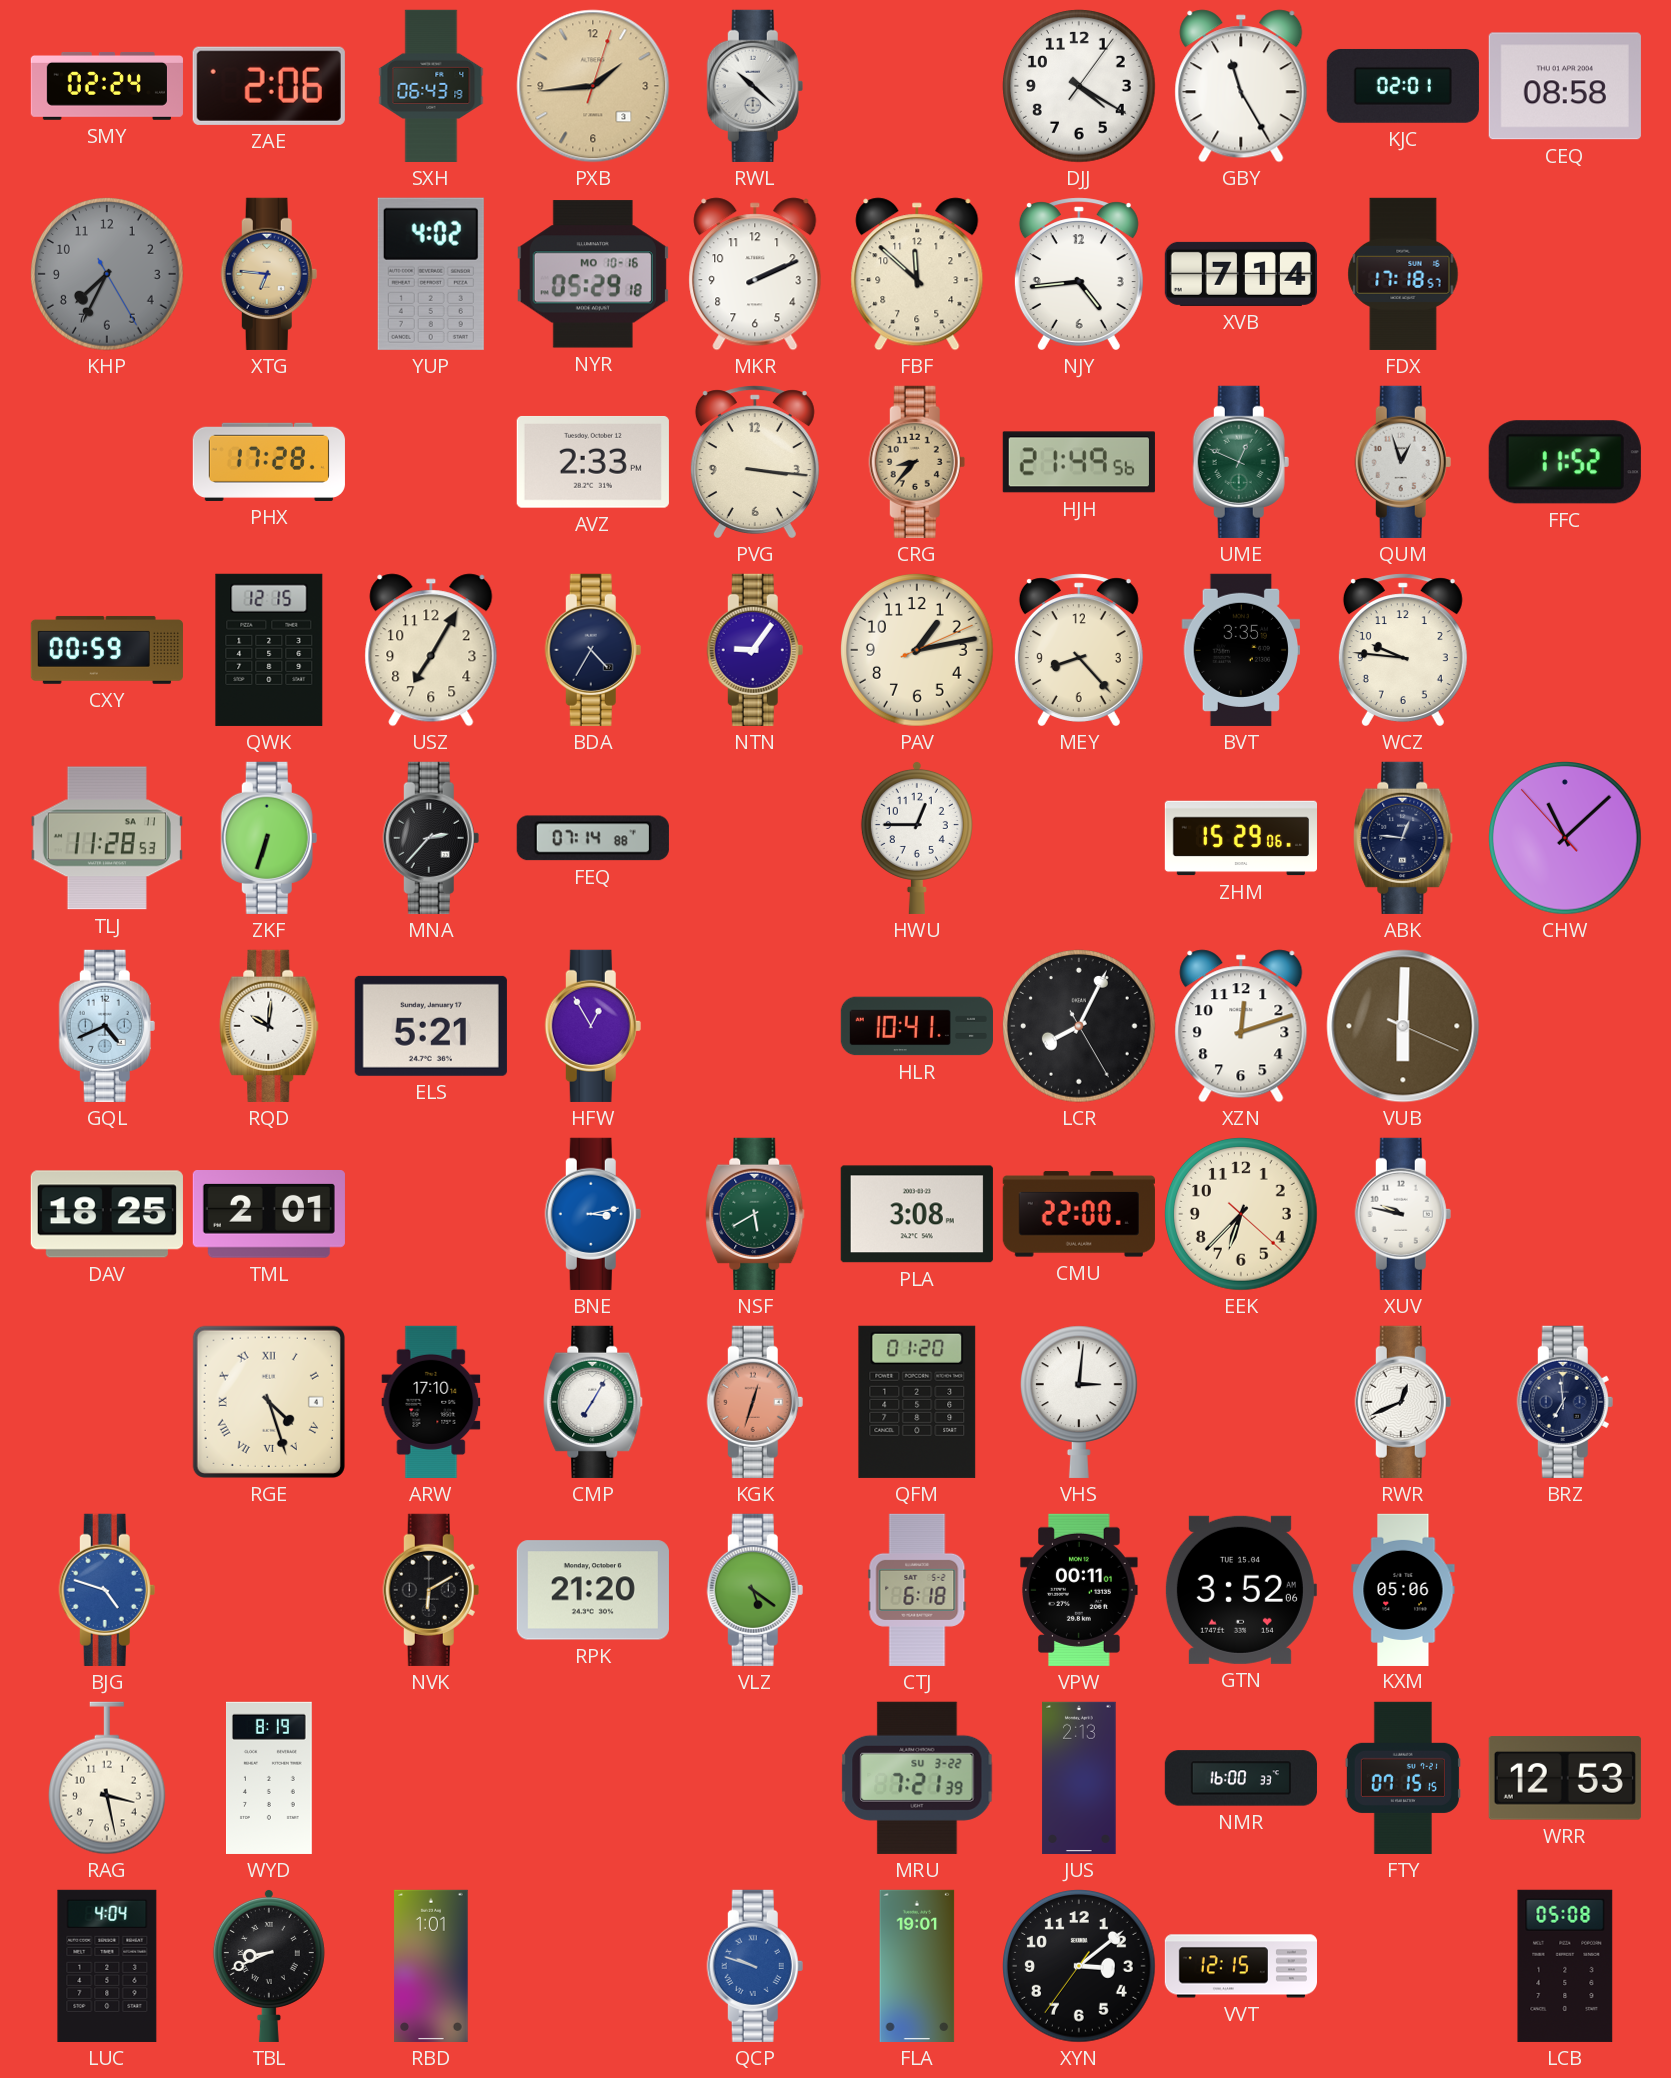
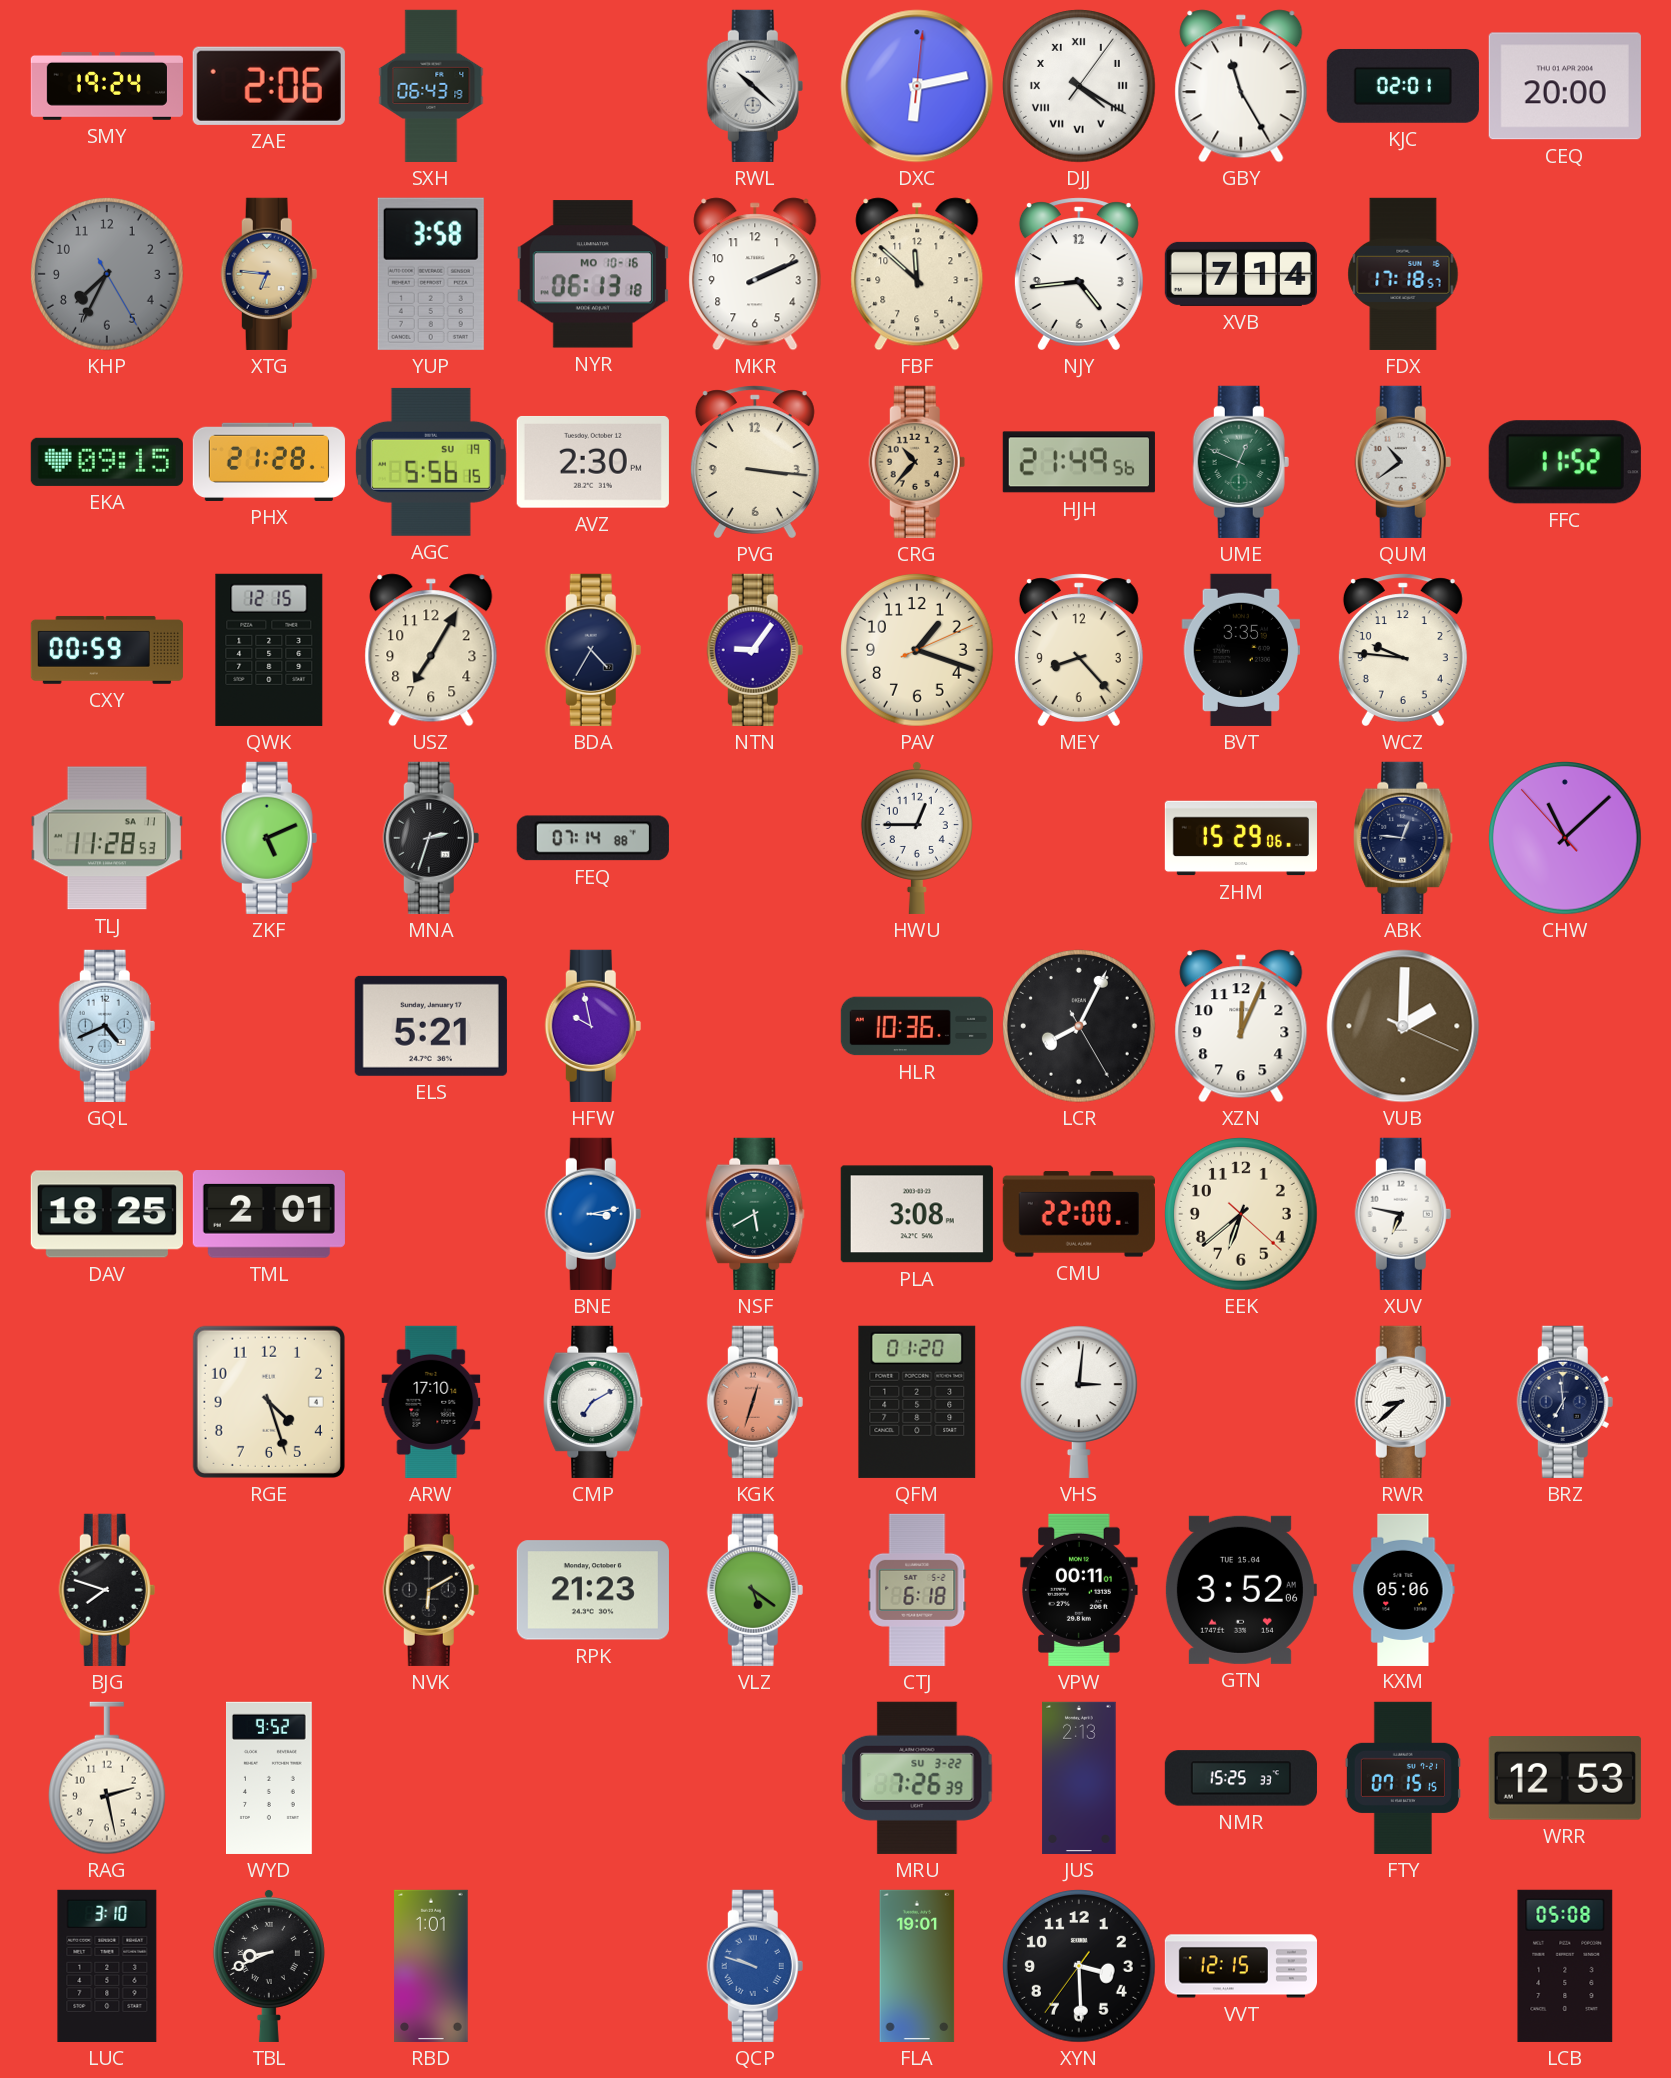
SMY: 02:24 -> 19:24
PXB: 1:44 -> none
DXC: none -> 6:13
DJJ numerals: Arabic -> Roman
CEQ: 08:58 -> 20:00
YUP: 4:02 -> 3:58
NYR: 05:29 -> 06:13
EKA: none -> 09:15
PHX: 17:28 -> 21:28
AGC: none -> 5:56
AVZ: 2:33 -> 2:30
CRG: 8:37 -> 10:37
QUM: 12:57 -> 10:39
PAV: 1:13 -> 1:18
ZKF: 6:33 -> 5:11
MNA: 2:37 -> 2:33
RQD: 10:01 -> none
HFW: 12:55 -> 9:58
HLR: 10:41 -> 10:36
XZN: 12:12 -> 12:04
VUB: 6:00 -> 2:00
EEK: 6:37 -> 6:38
XUV: 9:47 -> 6:47
RGE numerals: Roman -> Arabic
CMP: 7:05 -> 7:10
RWR: 12:41 -> 8:38
BJG: 4:48 -> 7:48
BJG dial: blue -> black
RPK: 21:20 -> 21:23
RAG: 3:28 -> 2:28
WYD: 8:19 -> 9:52
MRU: 7:21 -> 7:26
NMR: 16:00 -> 15:25
LUC: 4:04 -> 3:10
XYN: 3:08 -> 3:29
